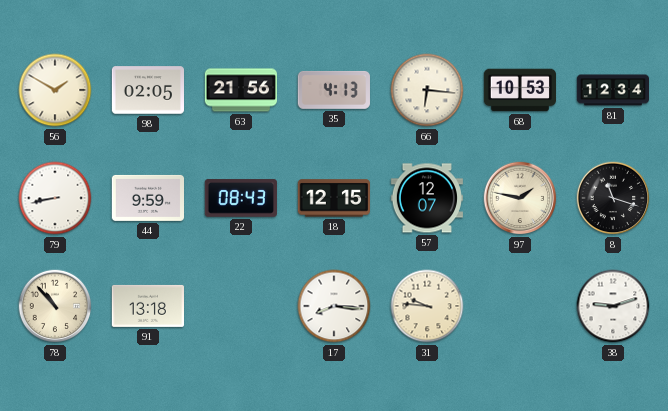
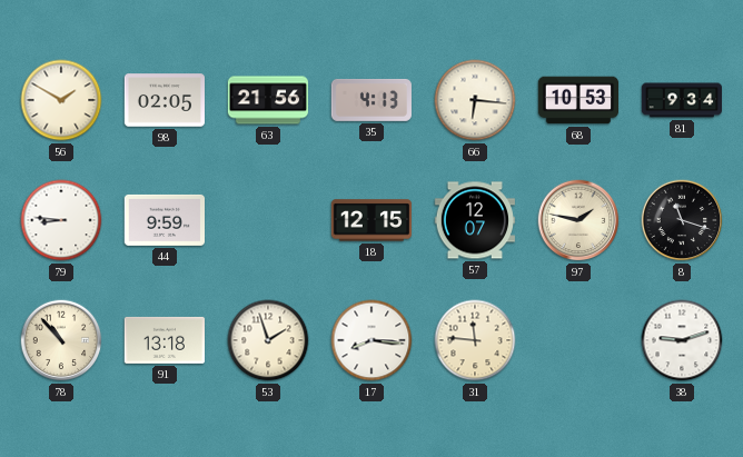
81: 12:34 -> 9:34
79: 8:43 -> 8:46
22: 08:43 -> none
53: none -> 1:57
31: 9:46 -> 11:46
